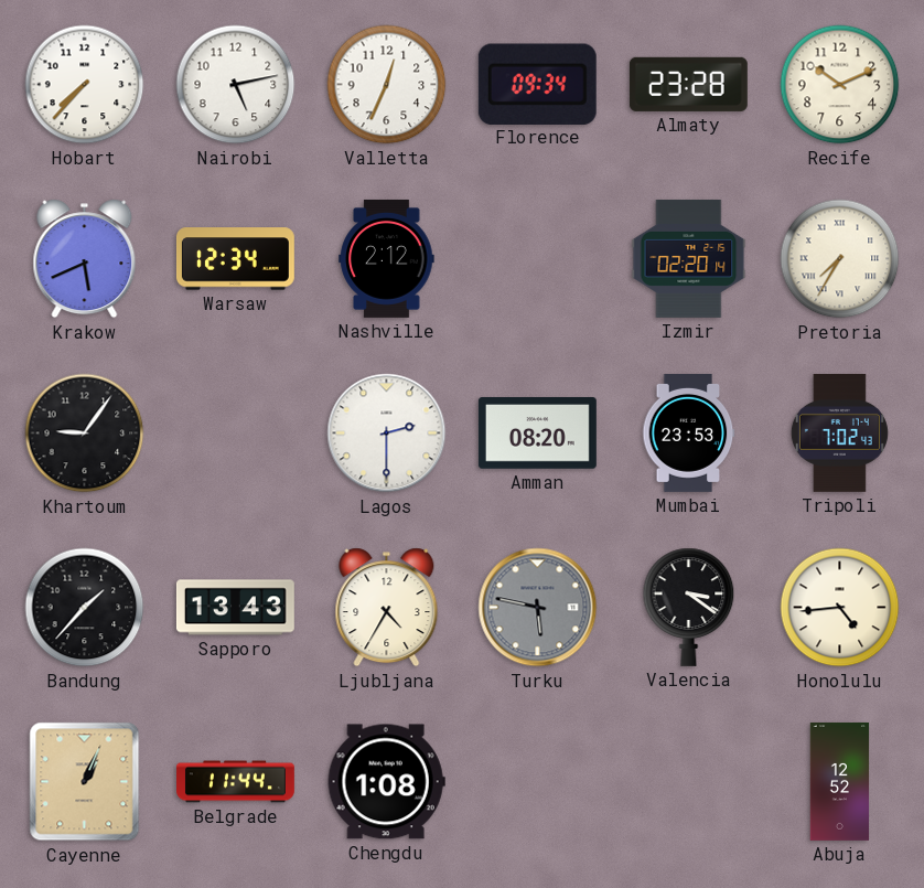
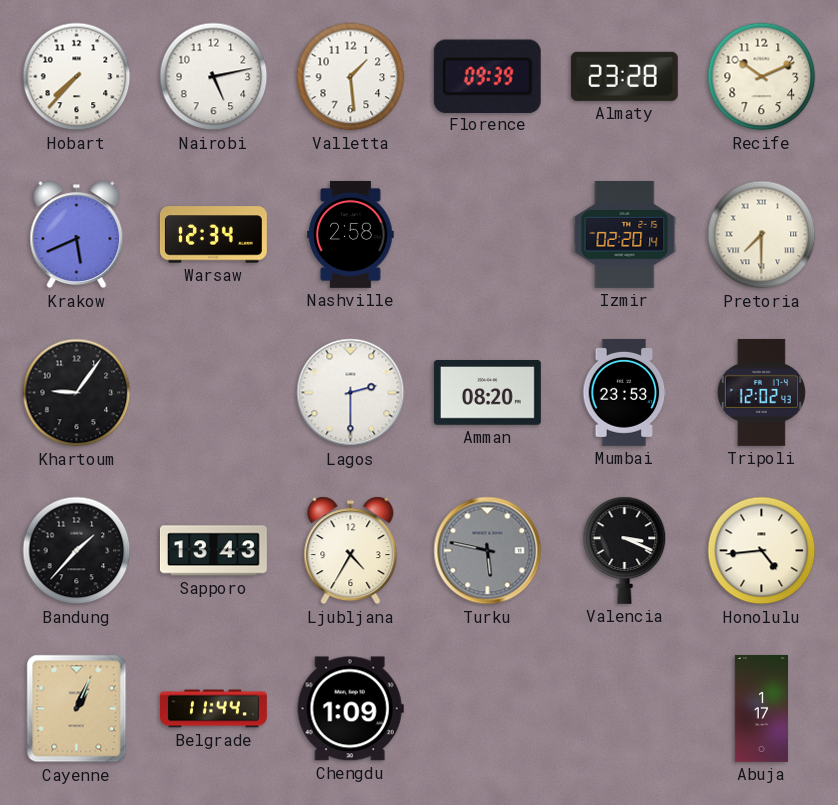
Valletta: 12:34 -> 1:29
Florence: 09:34 -> 09:39
Nashville: 2:12 -> 2:58
Pretoria: 7:35 -> 7:30
Tripoli: 7:02 -> 12:02
Valencia: 3:21 -> 3:19
Chengdu: 1:08 -> 1:09
Abuja: 12:52 -> 1:17
